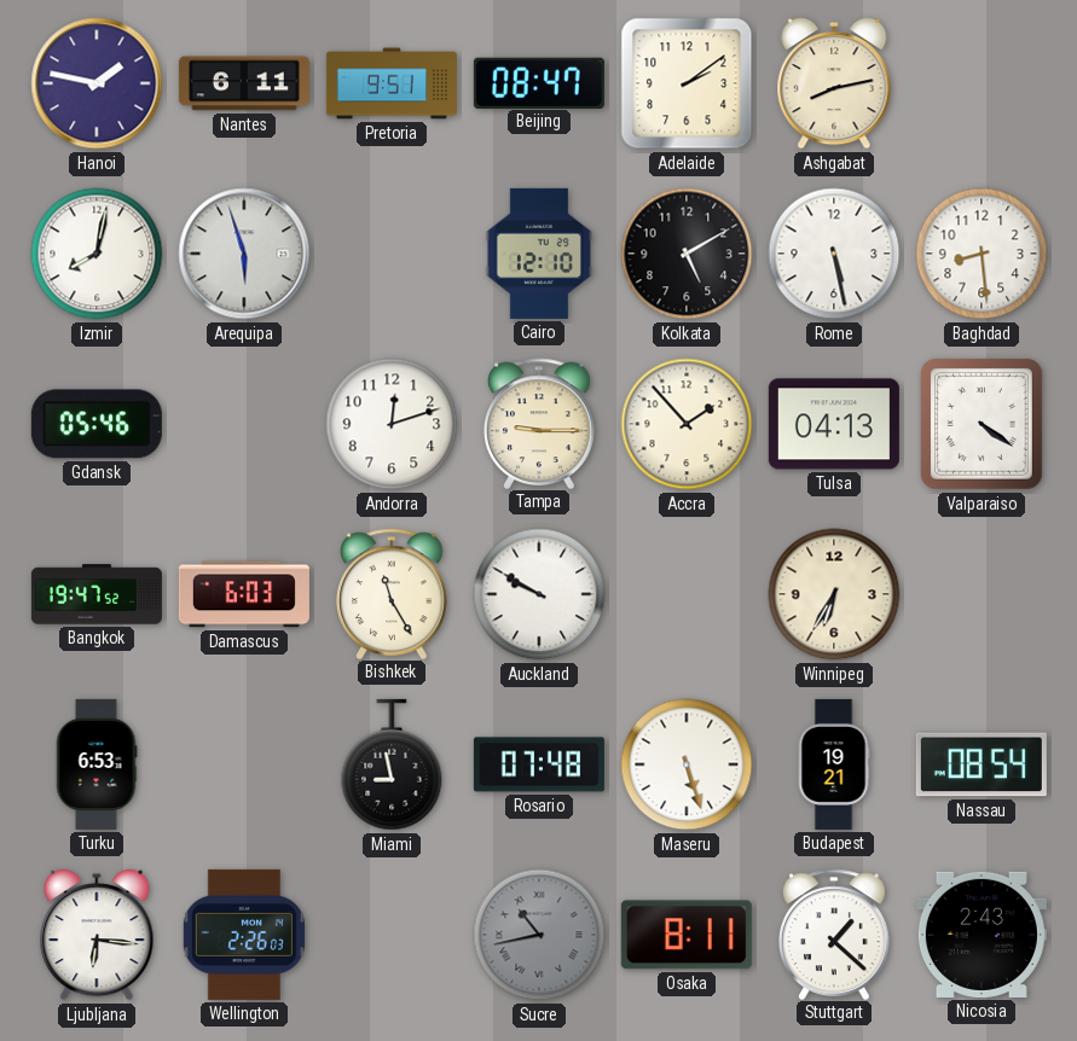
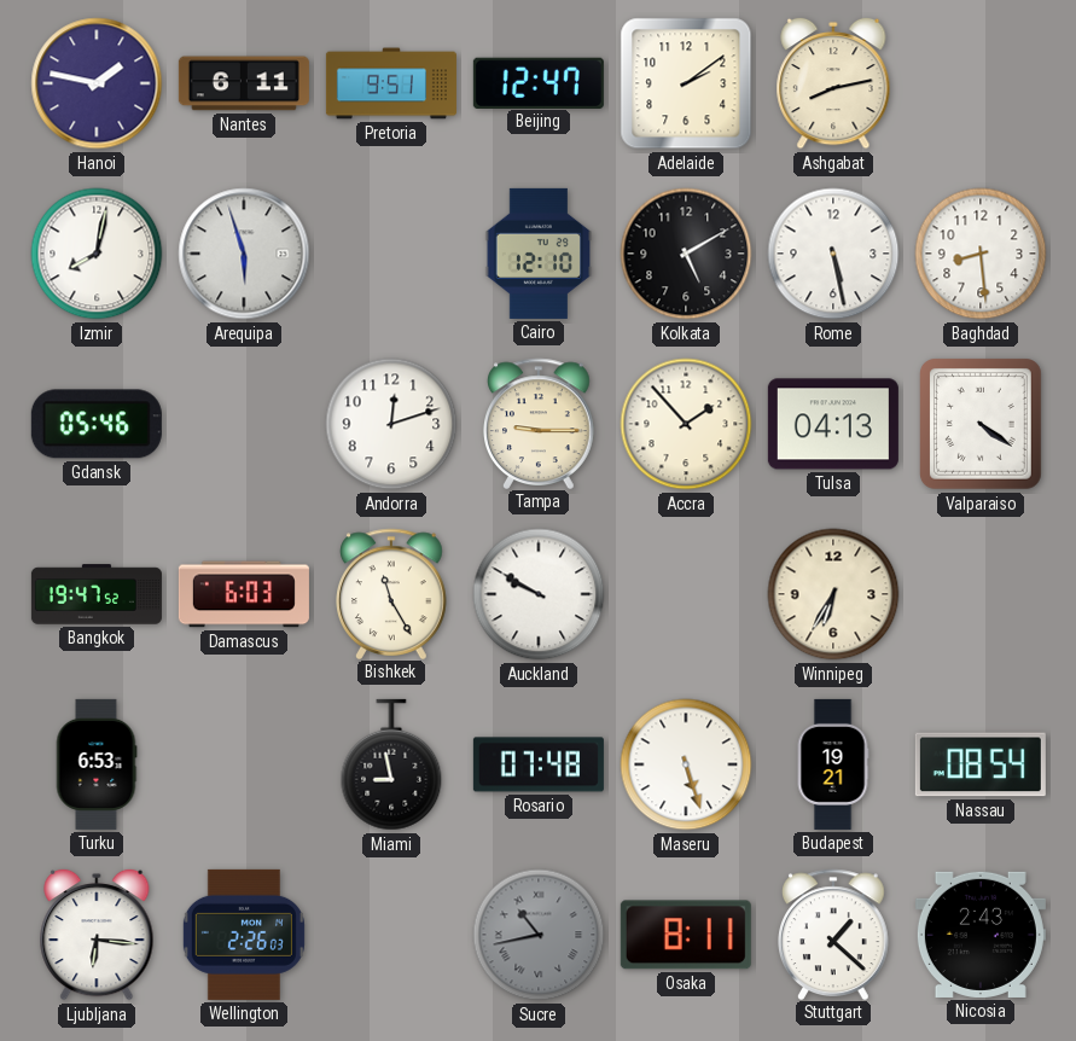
Beijing: 08:47 -> 12:47
